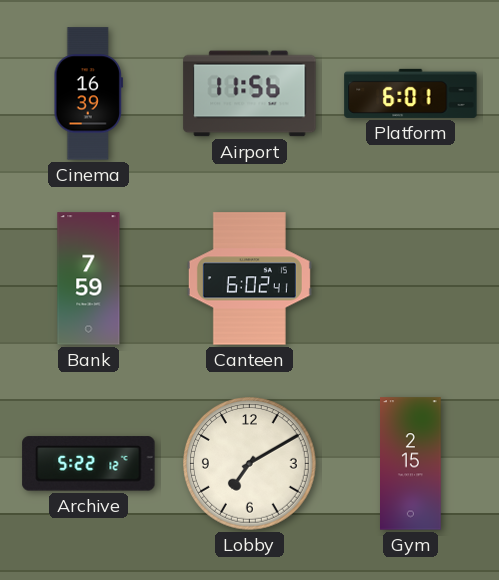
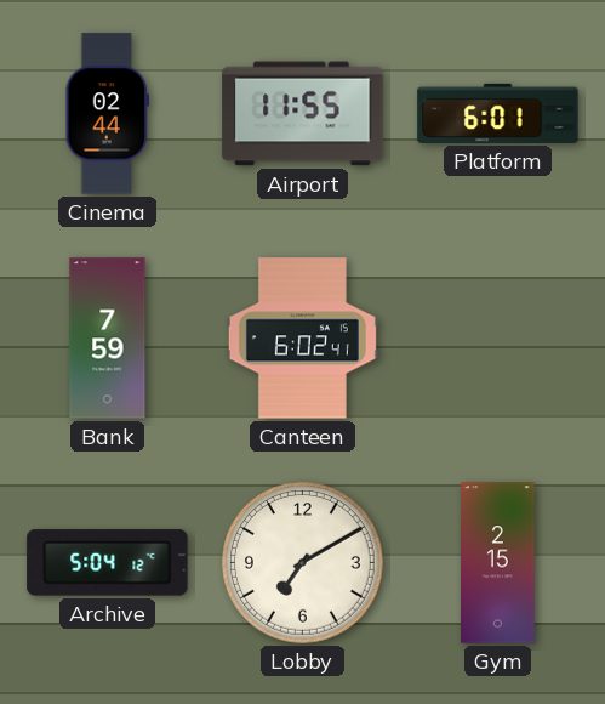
Cinema: 16:39 -> 02:44
Airport: 11:56 -> 11:55
Archive: 5:22 -> 5:04
